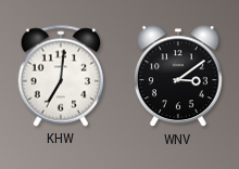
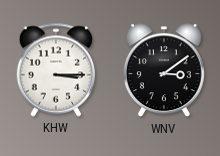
KHW: 7:01 -> 3:15
